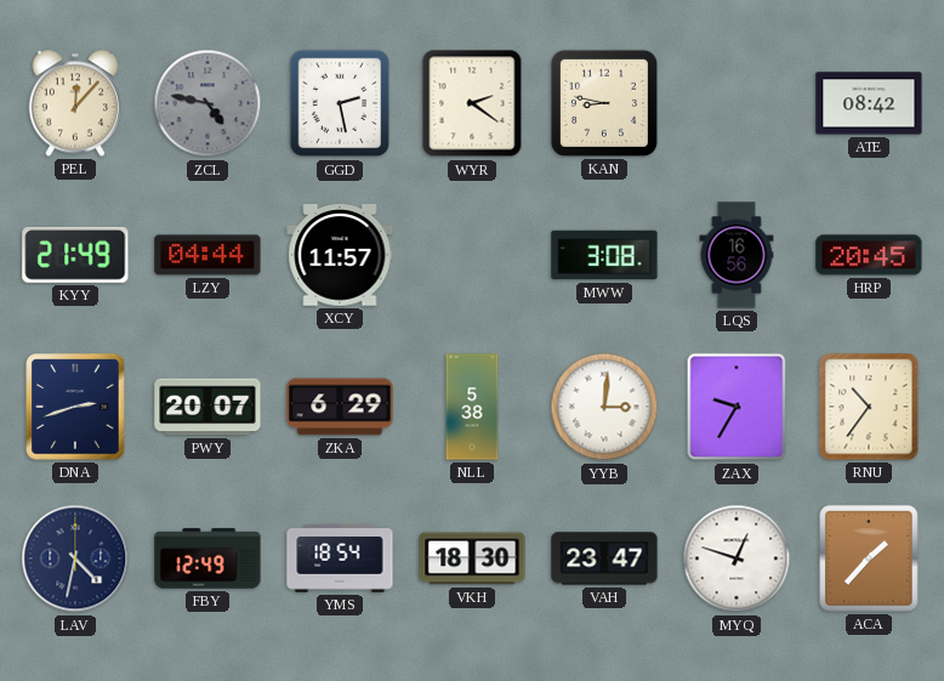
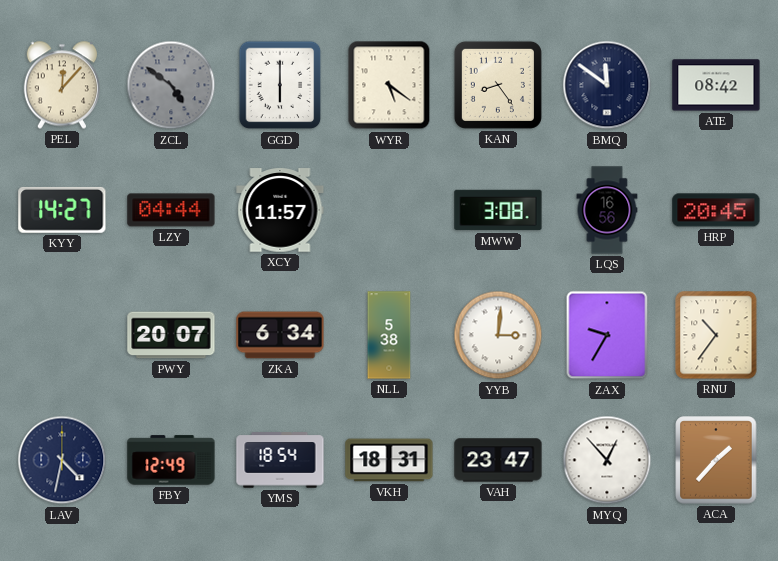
ZCL: 4:47 -> 4:51
GGD: 2:28 -> 6:00
WYR: 2:21 -> 5:21
KAN: 8:47 -> 8:24
BMQ: none -> 11:51
KYY: 21:49 -> 14:27
DNA: 2:42 -> none
ZKA: 6:29 -> 6:34
VKH: 18:30 -> 18:31
MYQ: 12:48 -> 12:53
